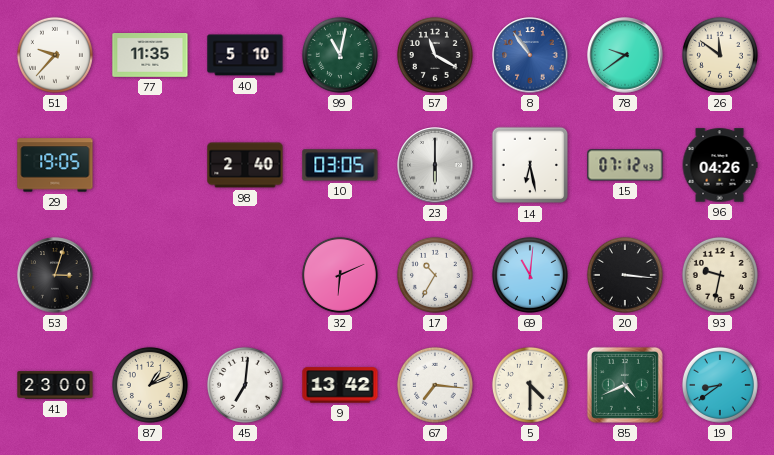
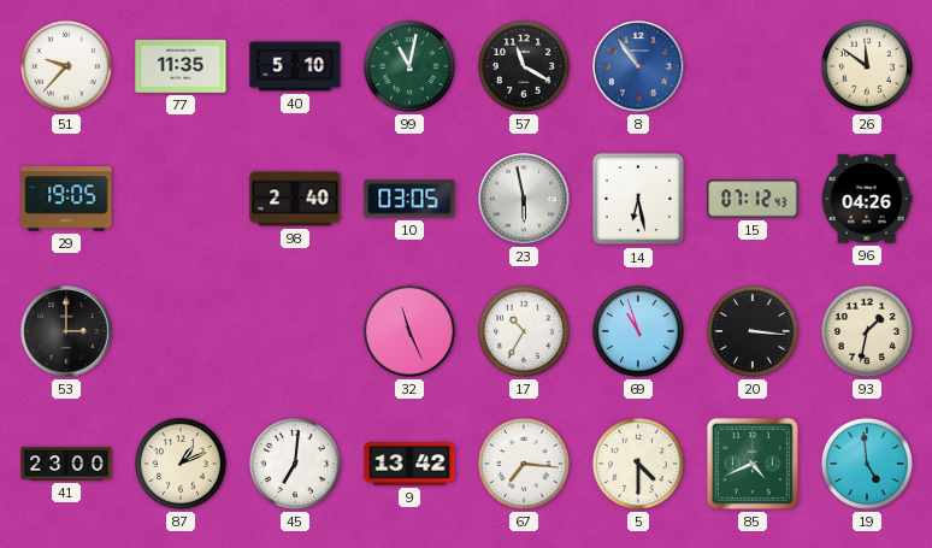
78: 9:39 -> none
23: 6:00 -> 5:58
53: 3:03 -> 3:00
32: 6:11 -> 11:26
69: 11:01 -> 10:57
93: 9:32 -> 1:32
19: 8:39 -> 4:59
